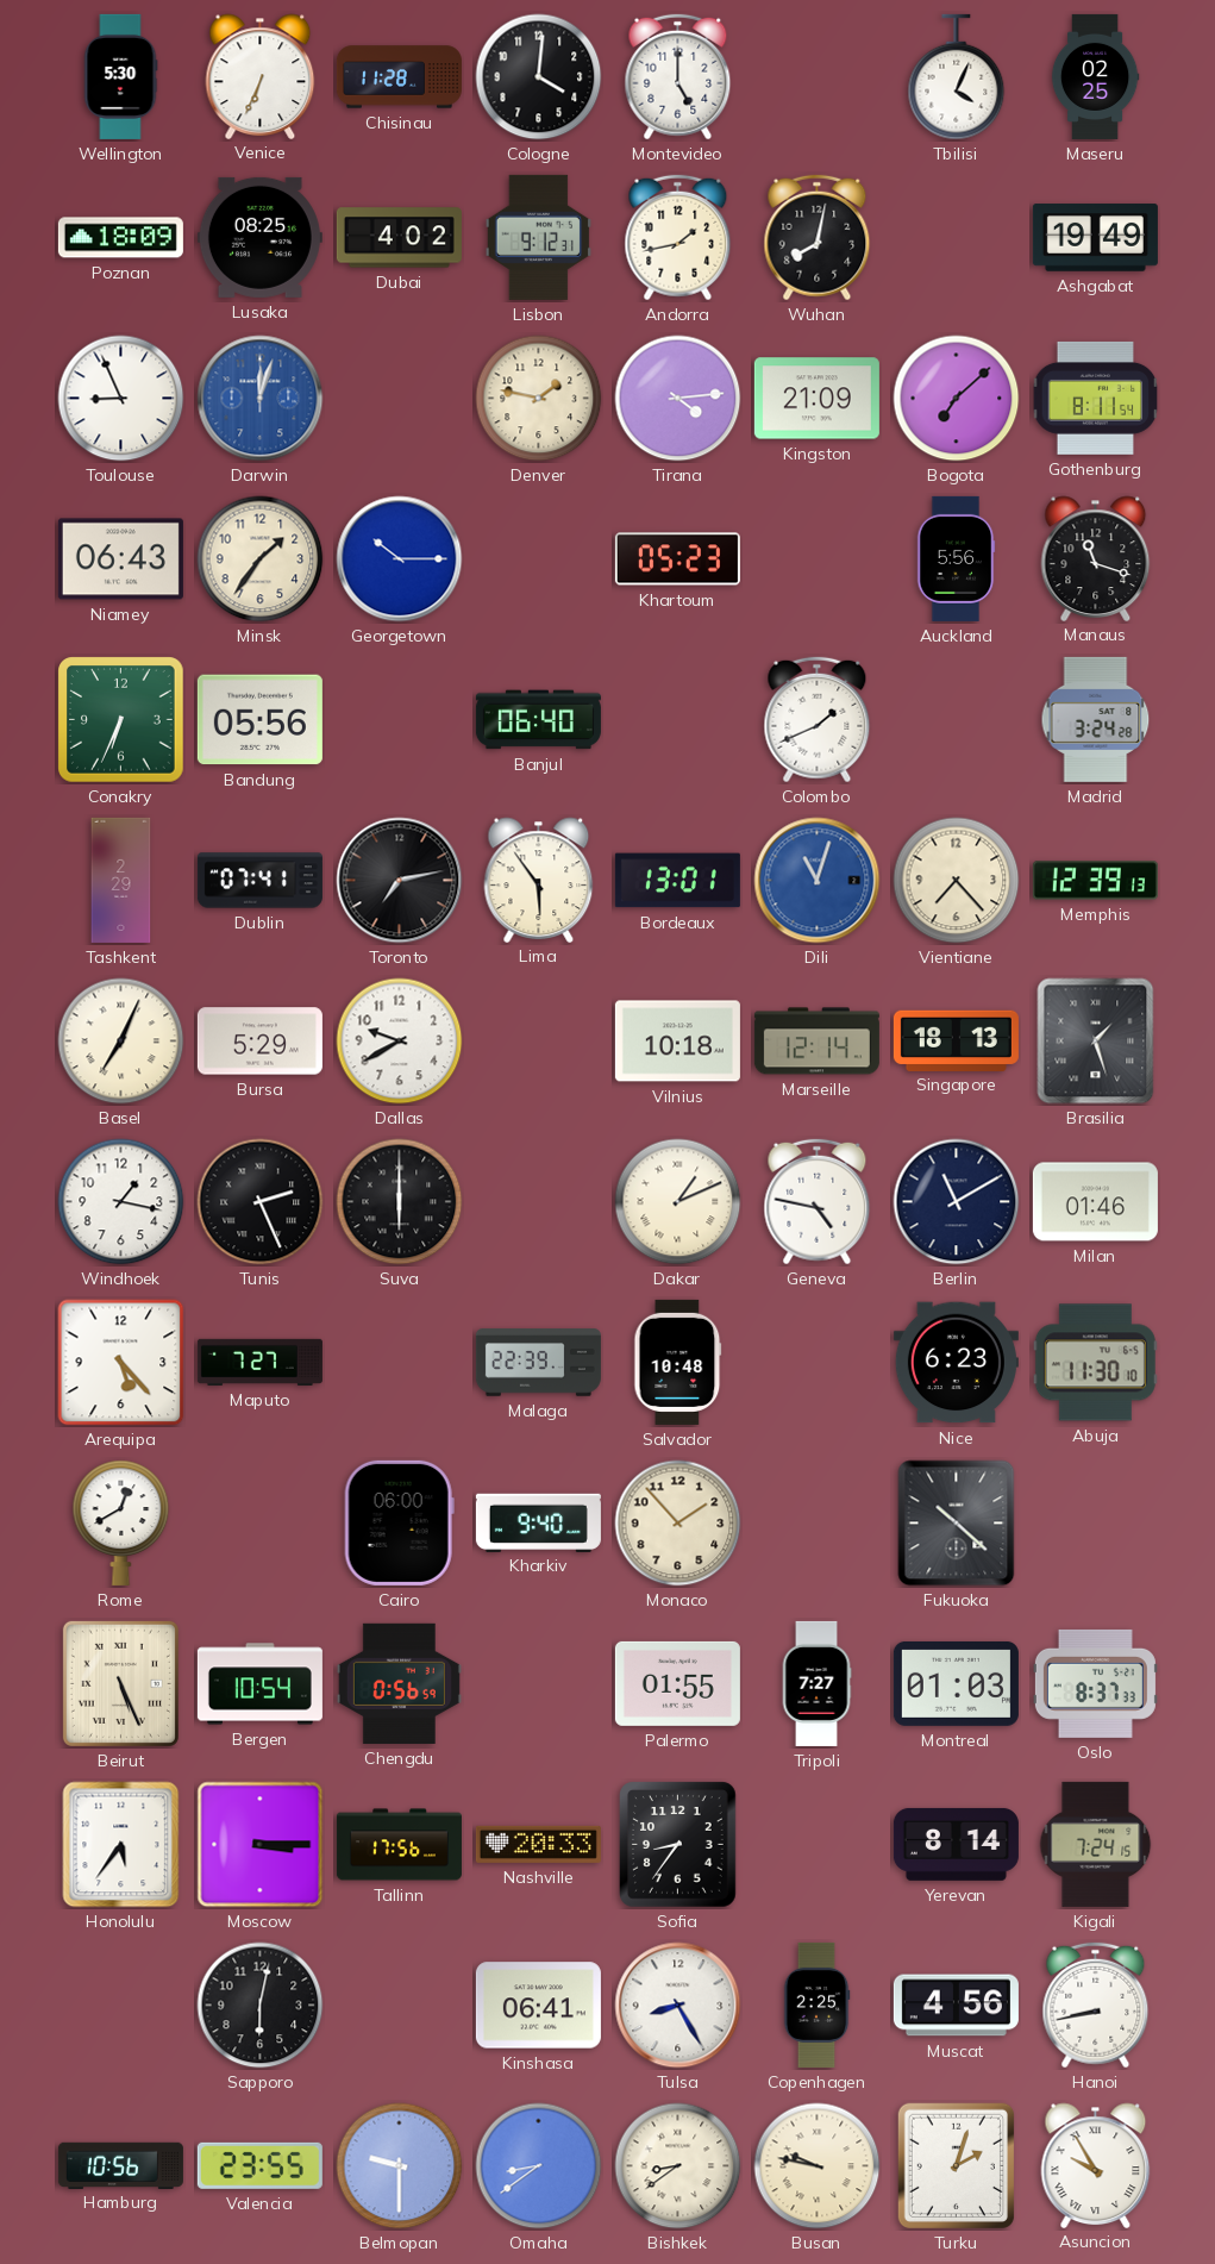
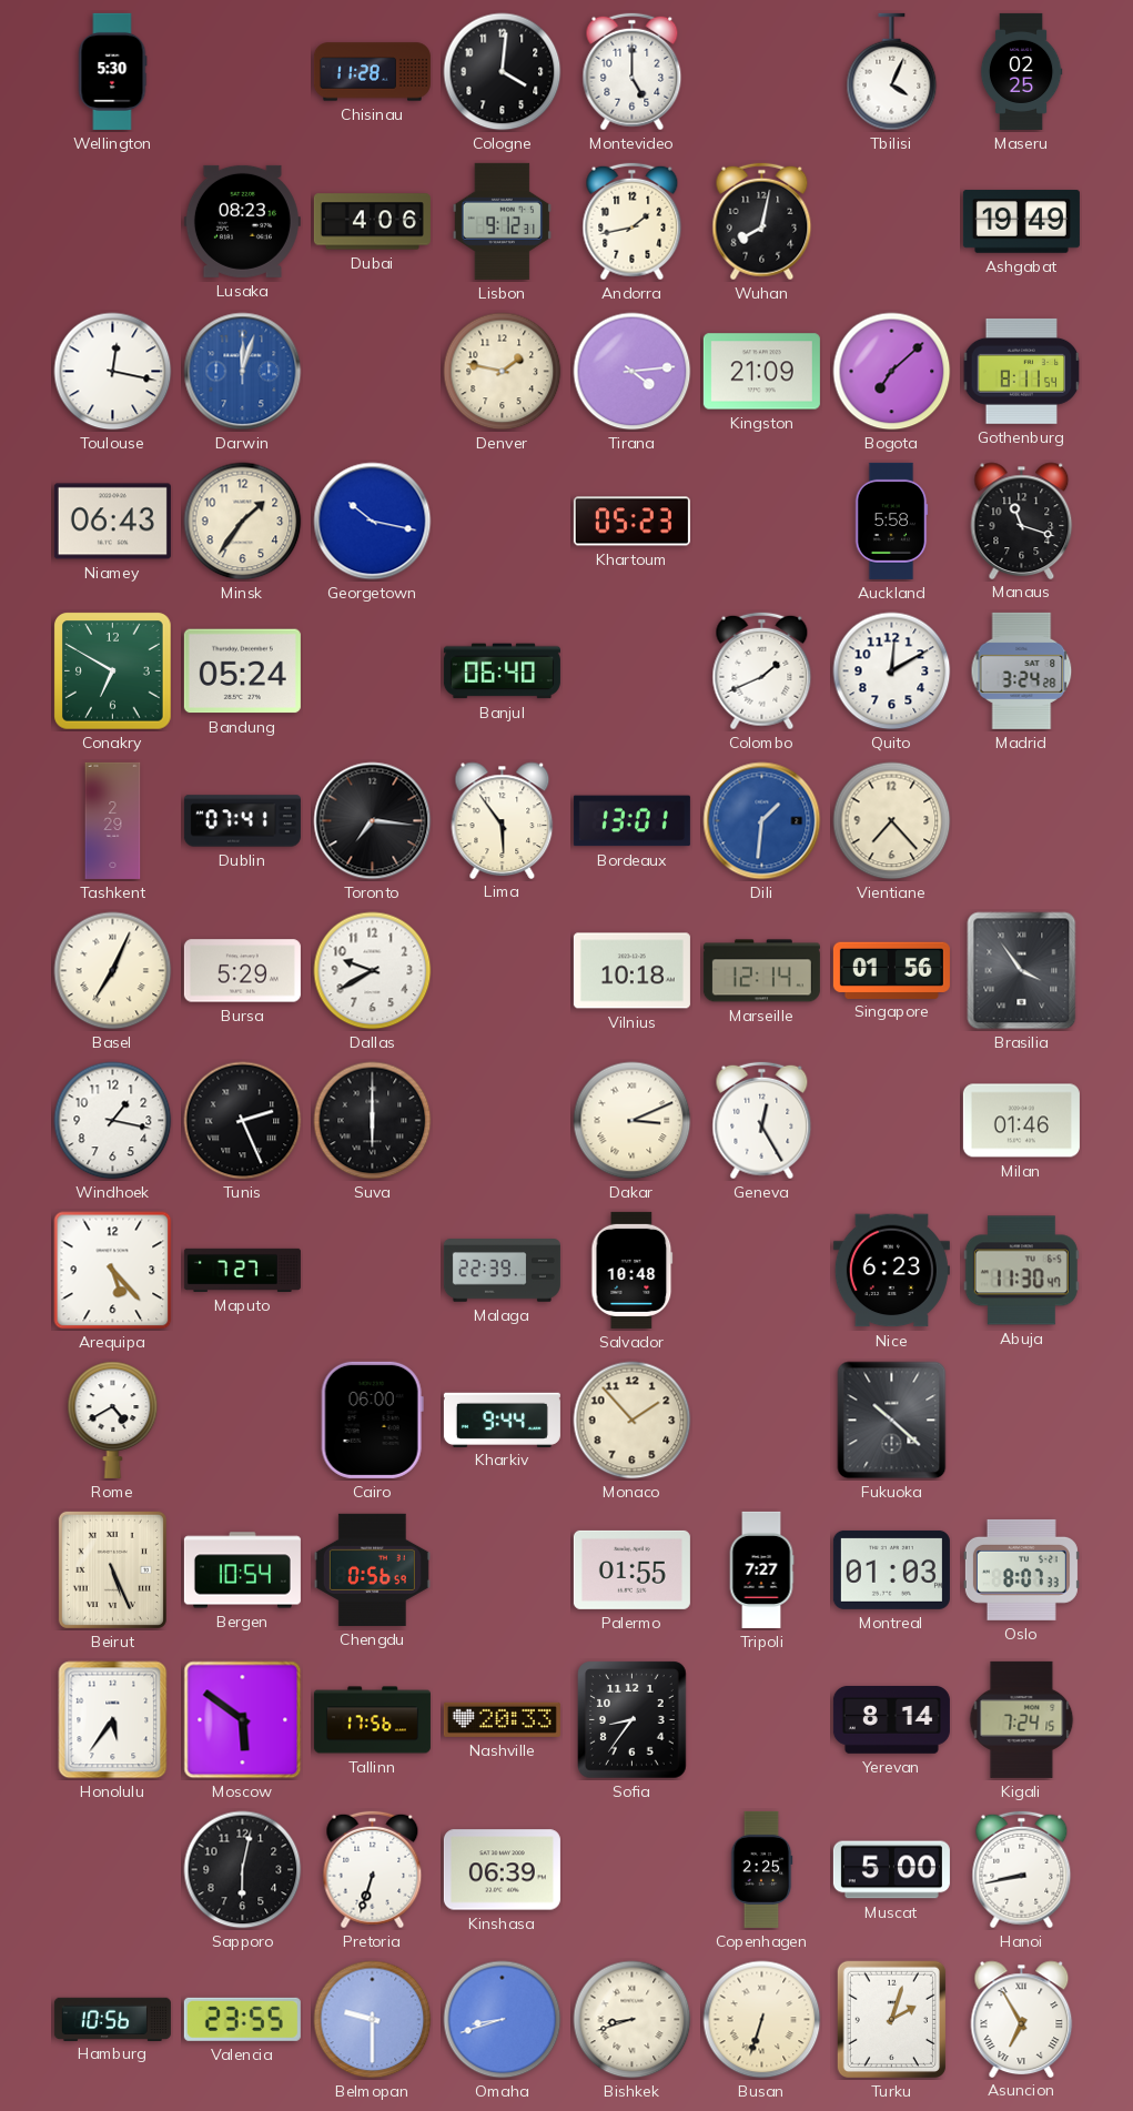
Venice: 6:34 -> none
Poznan: 18:09 -> none
Lusaka: 08:25 -> 08:23
Dubai: 4:02 -> 4:06
Toulouse: 8:56 -> 12:17
Georgetown: 10:15 -> 10:17
Auckland: 5:56 -> 5:58
Conakry: 6:34 -> 6:50
Bandung: 05:56 -> 05:24
Quito: none -> 12:10
Toronto: 7:13 -> 7:16
Dili: 11:03 -> 1:31
Memphis: 12:39 -> none
Singapore: 18:13 -> 01:56
Brasilia: 1:27 -> 3:54
Dakar: 1:11 -> 3:11
Geneva: 4:47 -> 12:25
Berlin: 11:10 -> none
Abuja: 11:30:10 -> 11:30:47
Rome: 12:40 -> 4:40
Kharkiv: 9:40 -> 9:44
Oslo: 8:37 -> 8:07
Moscow: 3:15 -> 5:51
Pretoria: none -> 6:33
Kinshasa: 06:41 -> 06:39
Tulsa: 8:25 -> none
Muscat: 4:56 -> 5:00
Omaha: 8:39 -> 8:42
Bishkek: 8:39 -> 8:42
Busan: 9:47 -> 6:33
Asuncion: 9:55 -> 6:55
